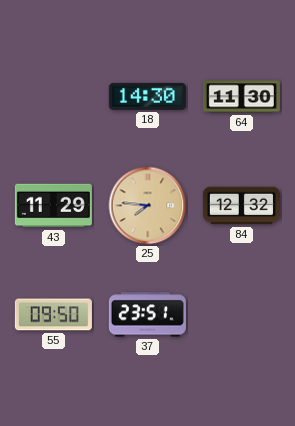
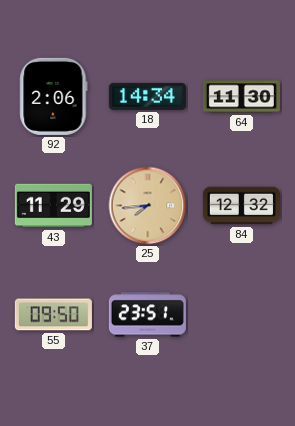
92: none -> 2:06
18: 14:30 -> 14:34
25: 7:46 -> 7:44
